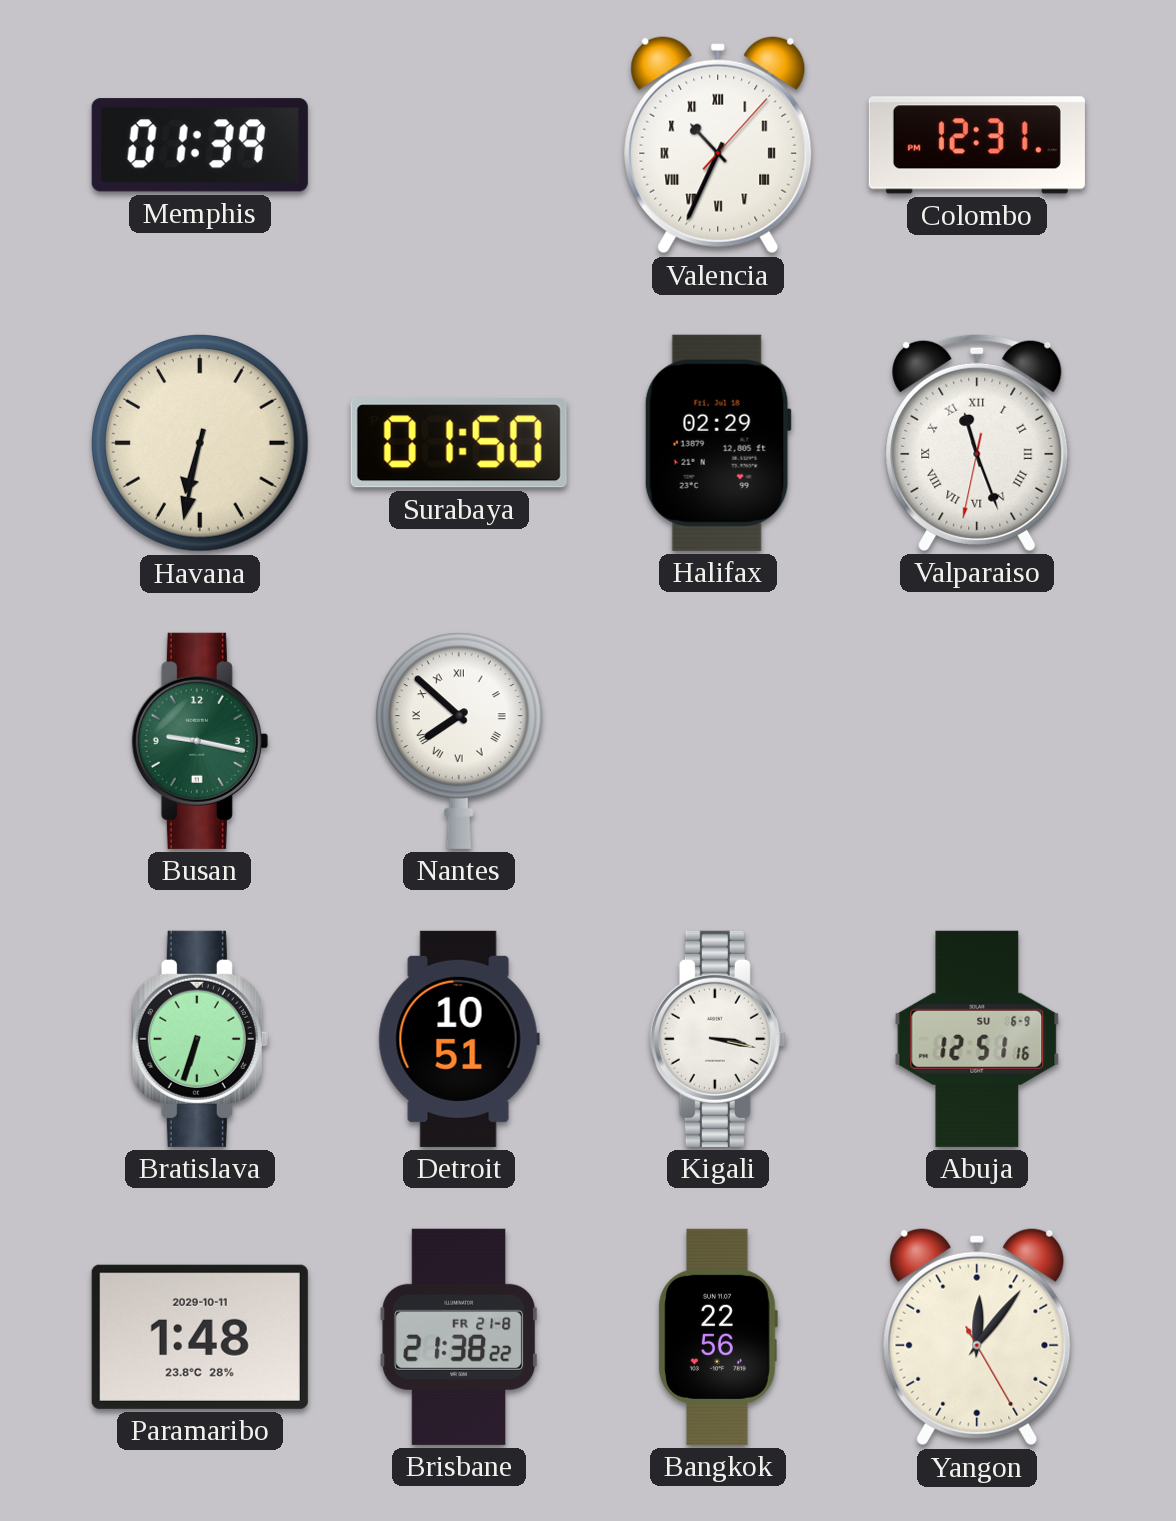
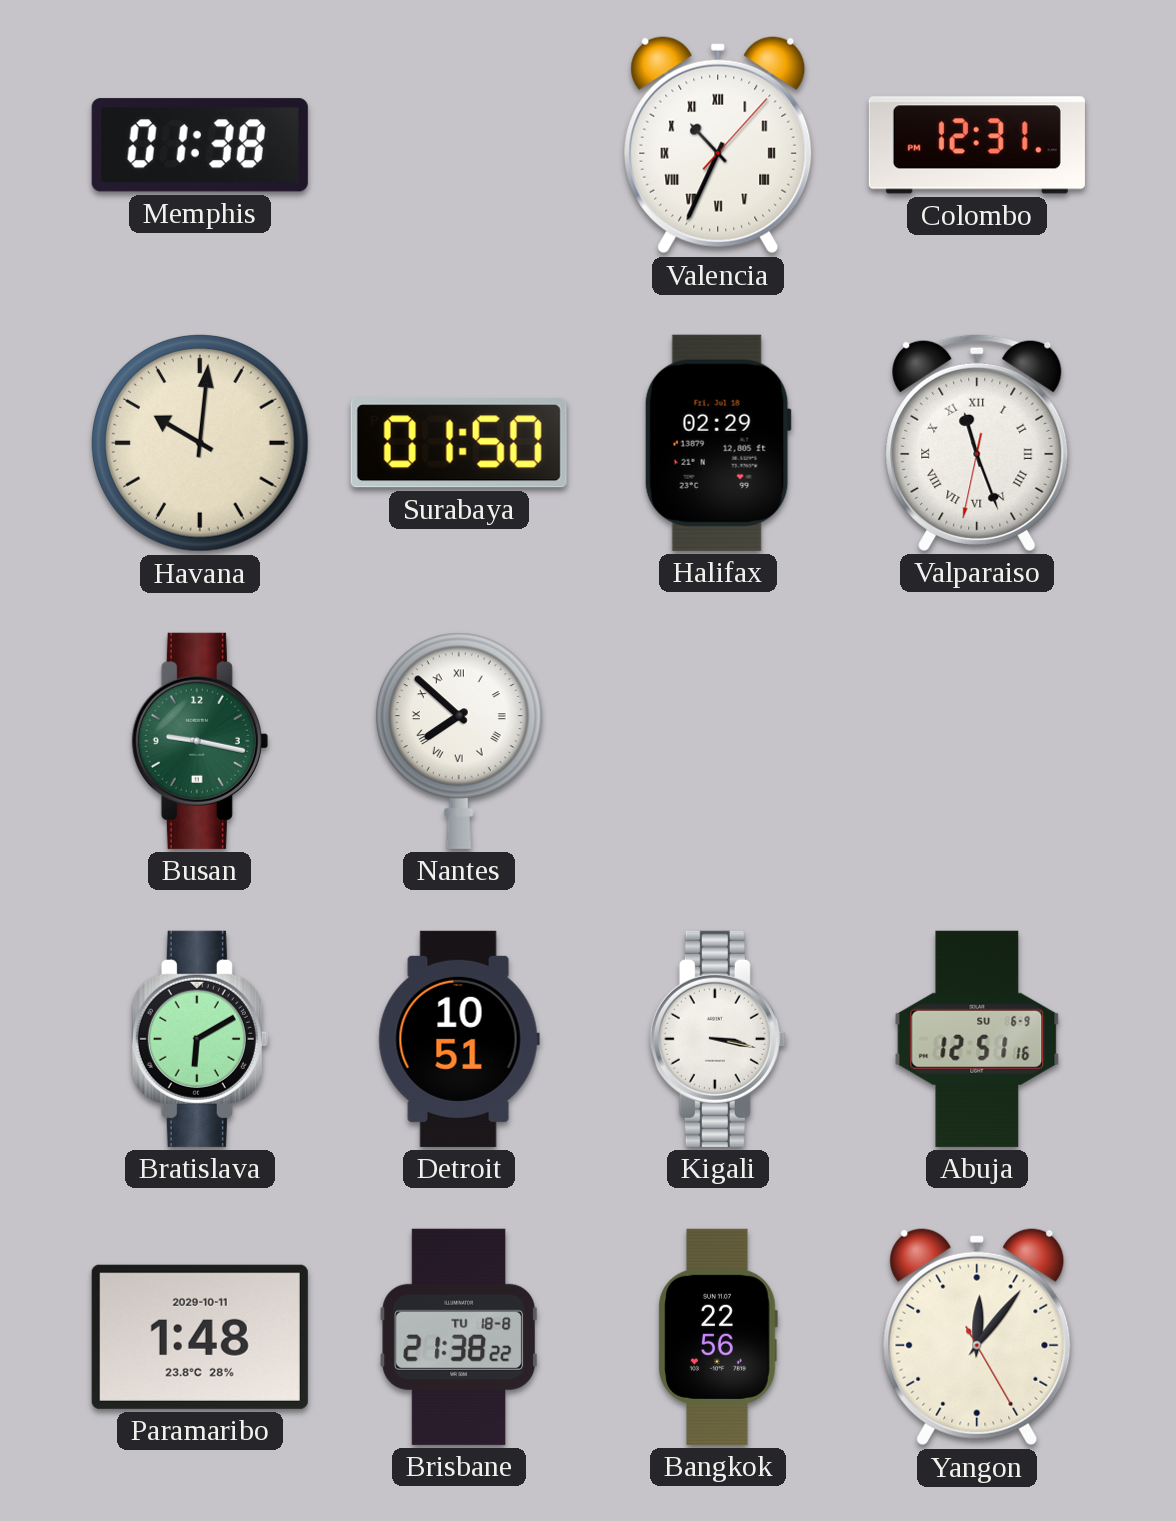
Memphis: 01:39 -> 01:38
Havana: 6:32 -> 10:01
Bratislava: 6:33 -> 6:10
Brisbane date: FR 21-8 -> TU 18-8
